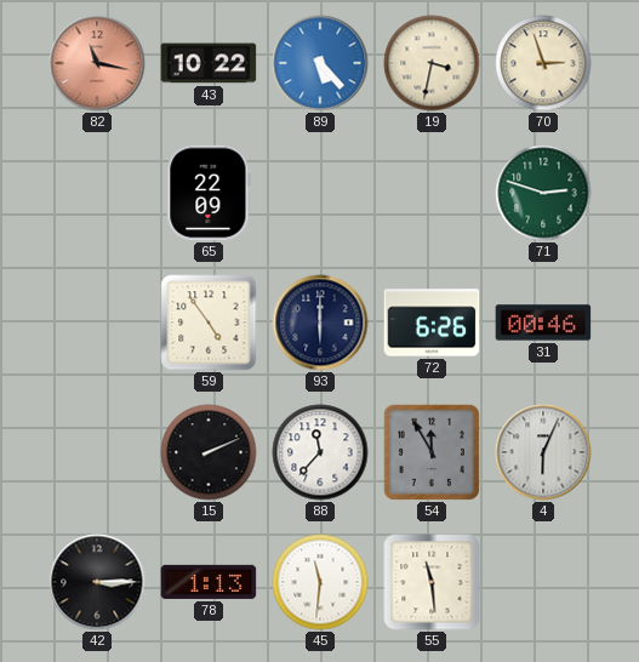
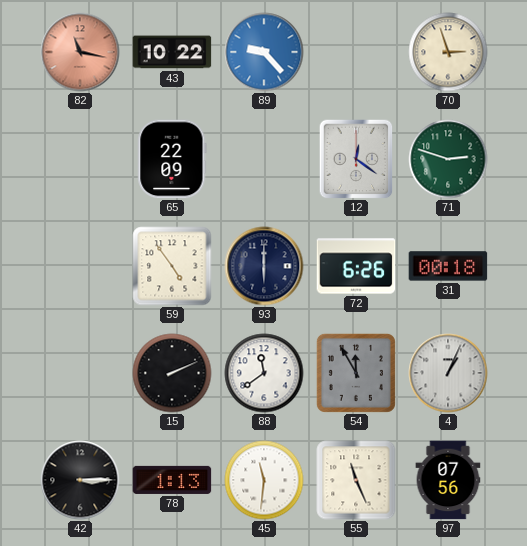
89: 5:23 -> 9:23
19: 3:32 -> none
12: none -> 12:21
31: 00:46 -> 00:18
88: 11:37 -> 11:39
4: 6:04 -> 1:04
55: 11:29 -> 11:26
97: none -> 07:56
